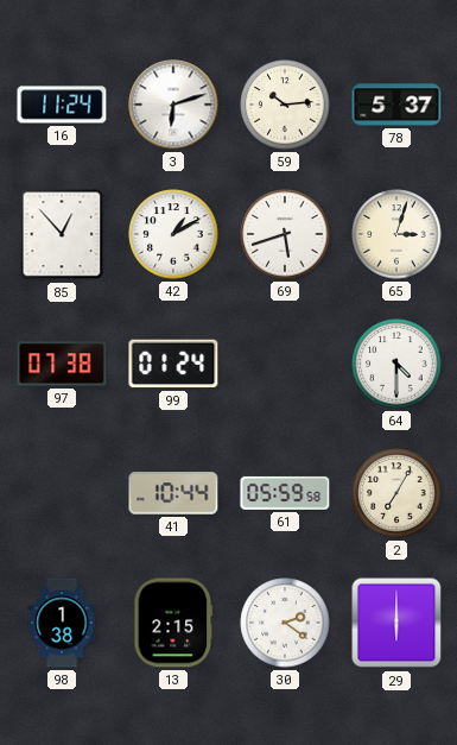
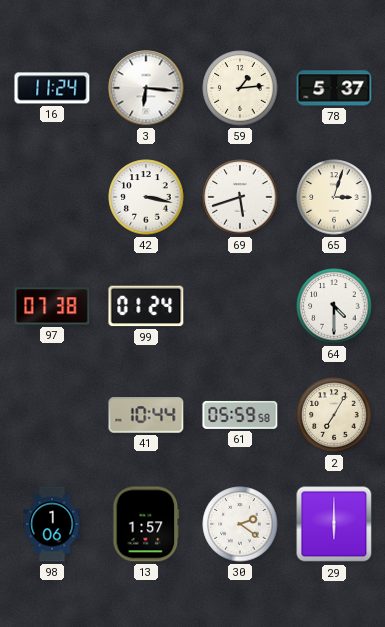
3: 6:12 -> 6:16
59: 10:14 -> 1:14
85: 12:53 -> none
42: 1:10 -> 3:17
98: 1:38 -> 1:06
13: 2:15 -> 1:57
